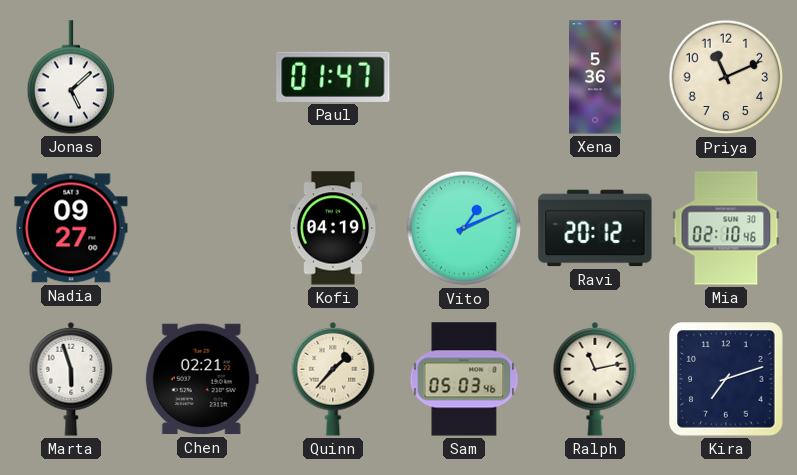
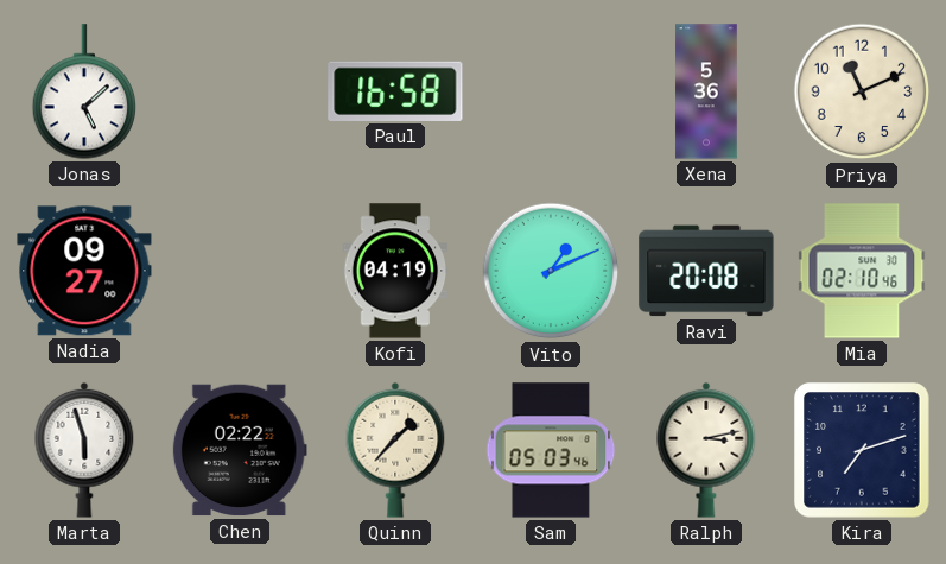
Paul: 01:47 -> 16:58
Ravi: 20:12 -> 20:08
Chen: 02:21 -> 02:22
Ralph: 11:13 -> 3:13
